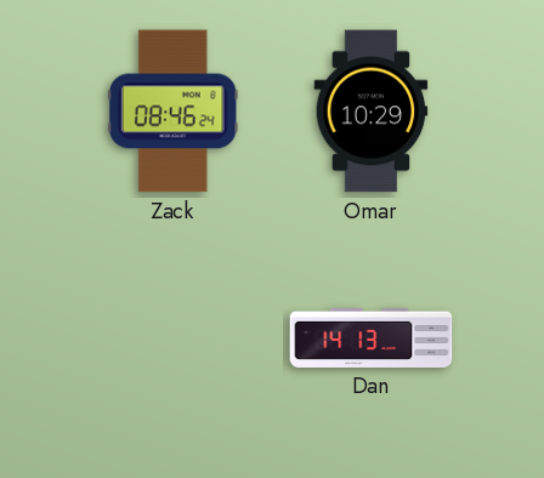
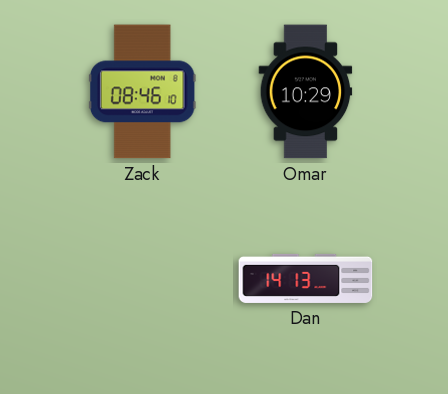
Zack: 08:46:24 -> 08:46:10
